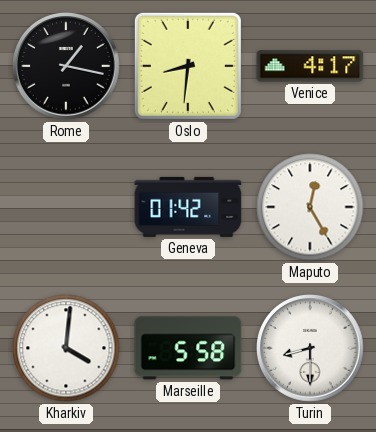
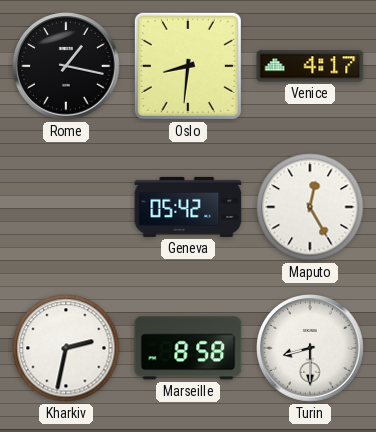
Geneva: 01:42 -> 05:42
Kharkiv: 4:01 -> 2:32
Marseille: 5:58 -> 8:58
